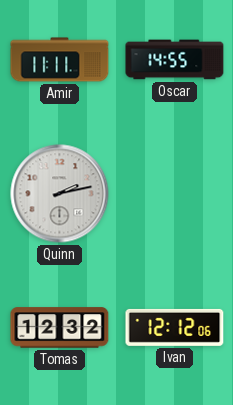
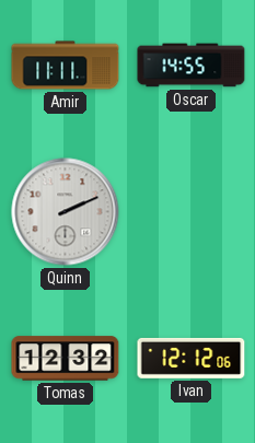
Quinn: 2:13 -> 2:11
